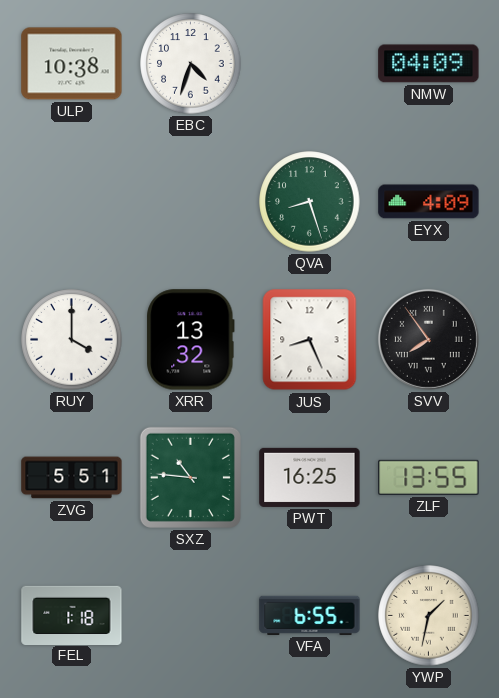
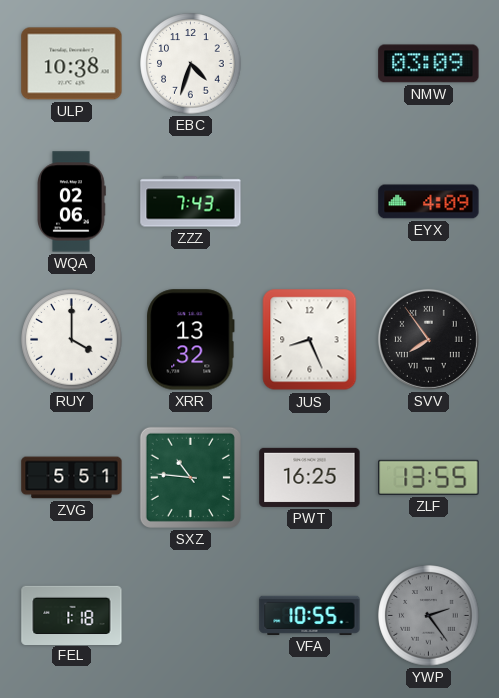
NMW: 04:09 -> 03:09
WQA: none -> 02:06
ZZZ: none -> 7:43
QVA: 8:27 -> none
VFA: 6:55 -> 10:55
YWP: 1:32 -> 2:24
YWP dial: cream -> grey
